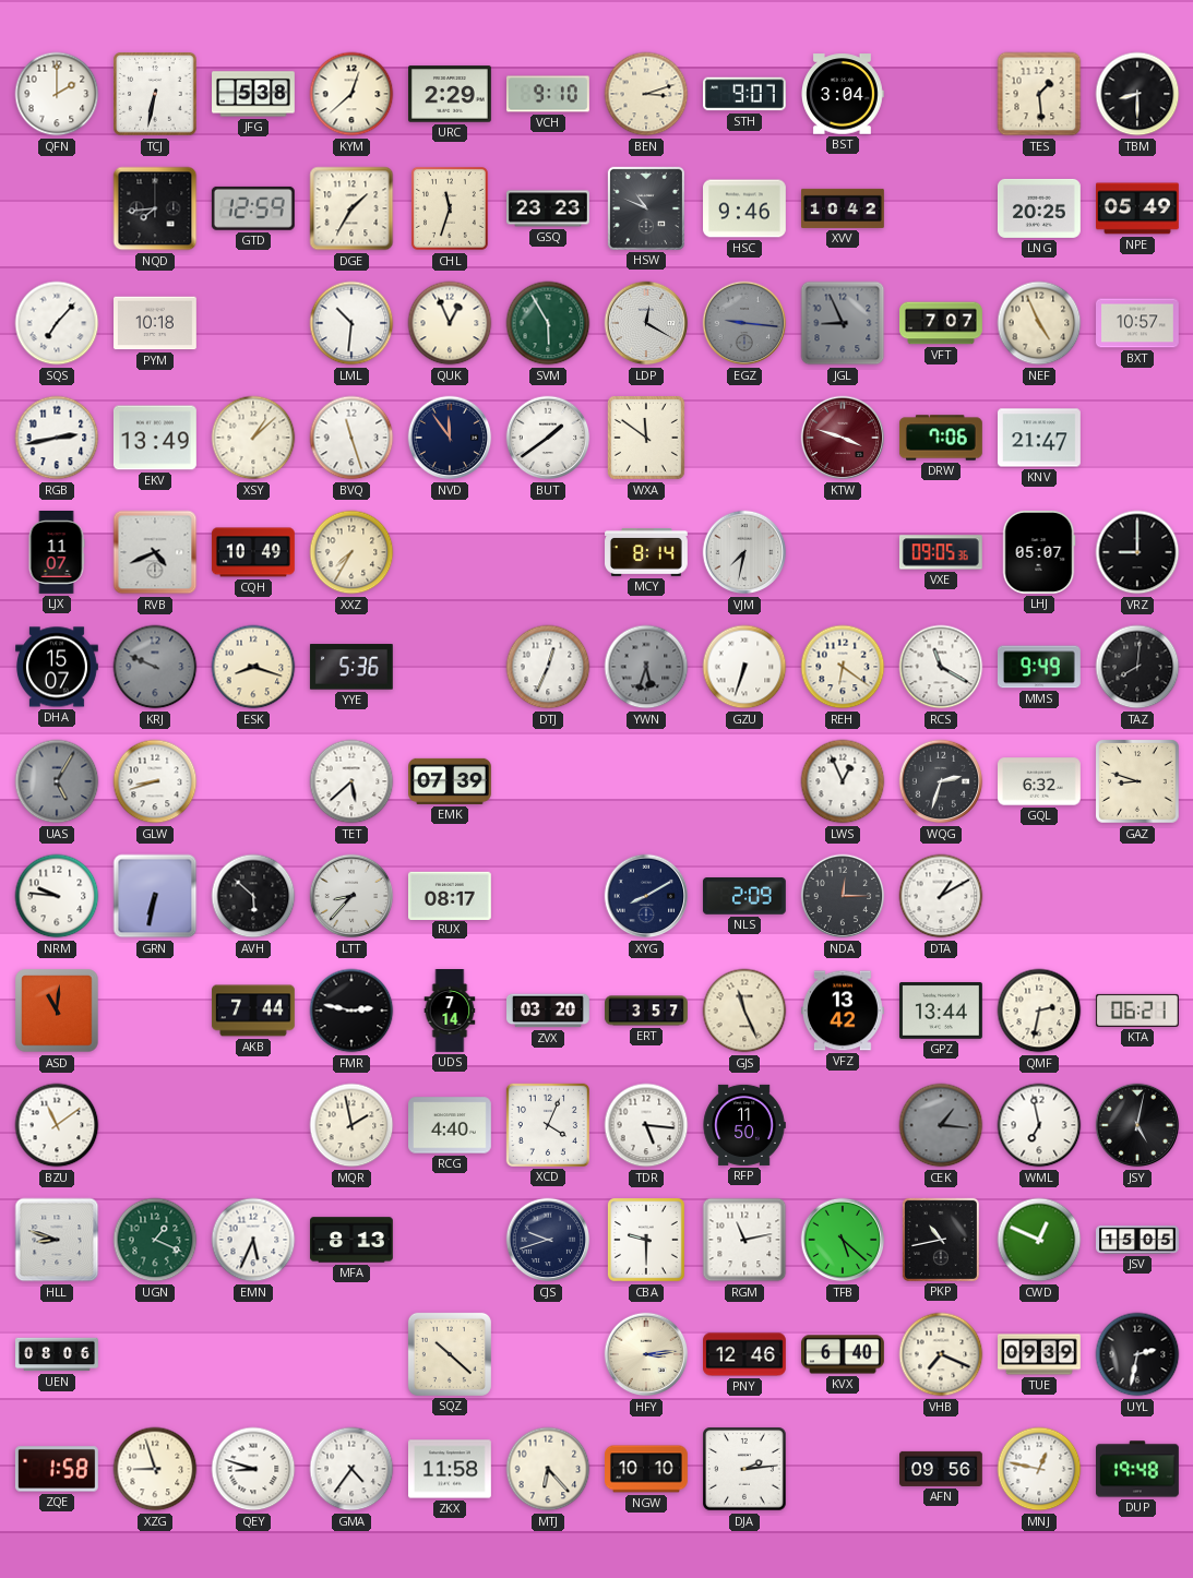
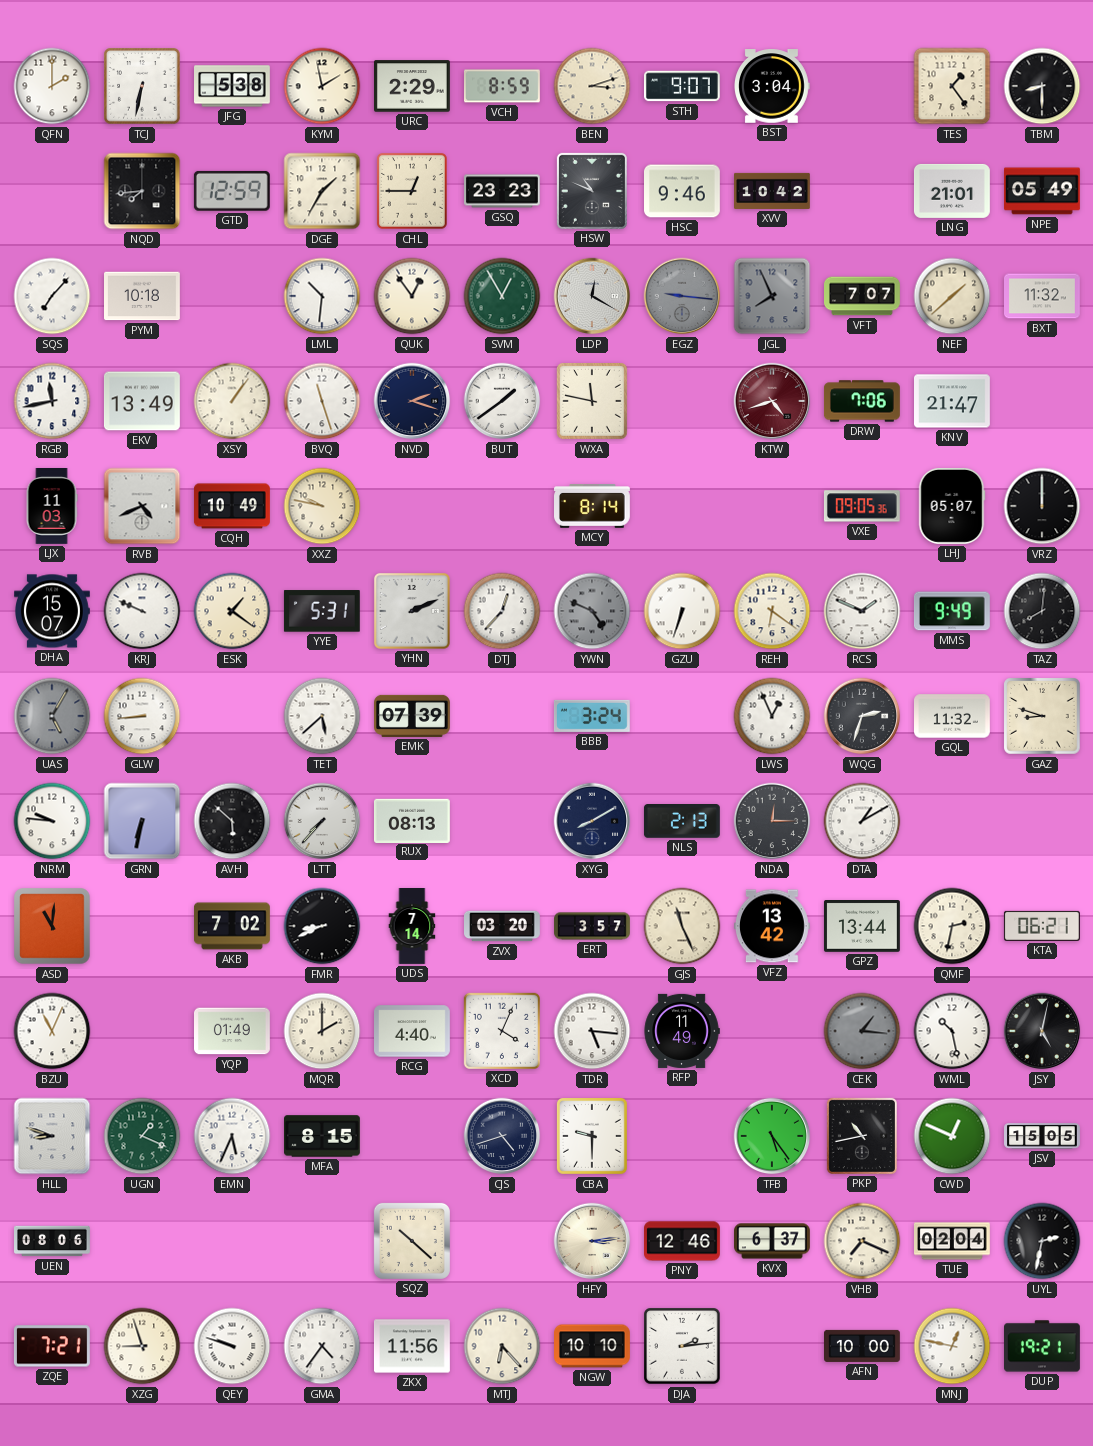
KYM: 12:38 -> 1:58
VCH: 9:10 -> 8:59
TES: 1:29 -> 1:24
CHL: 11:33 -> 12:45
LNG: 20:25 -> 21:01
QUK: 12:56 -> 12:54
SVM: 5:55 -> 12:55
JGL: 8:56 -> 7:56
NEF: 4:56 -> 1:38
BXT: 10:57 -> 11:32
RGB: 2:43 -> 11:43
XSY: 1:08 -> 1:06
NVD: 11:54 -> 2:18
WXA: 11:51 -> 11:47
KTW: 3:48 -> 4:42
LJX: 11:07 -> 11:03
XXZ: 7:35 -> 9:47
VJM: 7:32 -> none
VRZ: 9:00 -> 12:00
KRJ dial: grey -> white
ESK: 8:18 -> 1:21
YYE: 5:36 -> 5:31
YHN: none -> 2:11
DTJ: 12:34 -> 12:37
YWN: 5:33 -> 4:49
RCS: 11:20 -> 1:49
GLW: 8:42 -> 8:44
BBB: none -> 3:24
GQL: 6:32 -> 11:32
LTT: 8:37 -> 7:37
RUX: 08:17 -> 08:13
NLS: 2:09 -> 2:13
AKB: 7:44 -> 7:02
FMR: 2:47 -> 8:41
BZU: 11:09 -> 11:04
YQP: none -> 01:49
MQR: 1:58 -> 2:00
RFP: 11:50 -> 11:49
WML: 6:58 -> 10:28
MFA: 8:13 -> 8:15
CJS: 9:42 -> 4:42
RGM: 11:13 -> none
TFB: 5:22 -> 5:24
KVX: 6:40 -> 6:37
TUE: 09:39 -> 02:04
ZQE: 1:58 -> 7:21
QEY: 8:48 -> 9:48
ZKX: 11:58 -> 11:56
AFN: 09:56 -> 10:00
DUP: 19:48 -> 19:21
